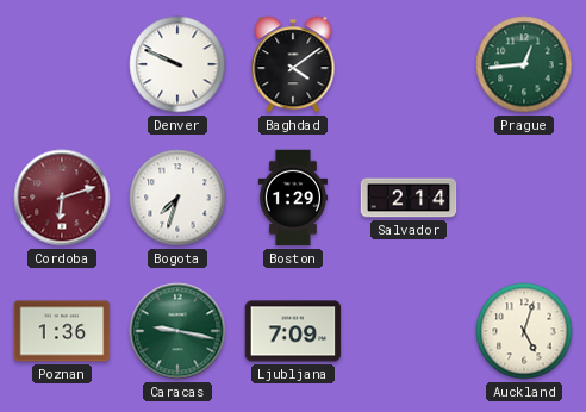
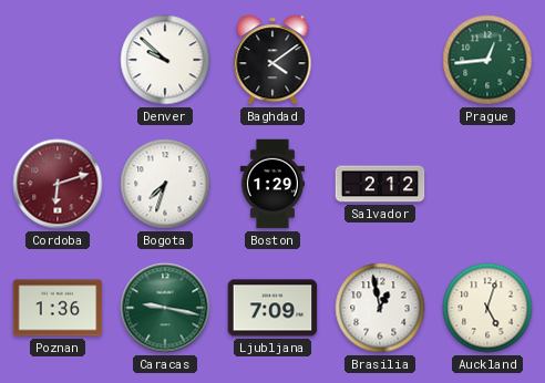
Denver: 9:49 -> 9:52
Salvador: 2:14 -> 2:12
Brasilia: none -> 12:58
